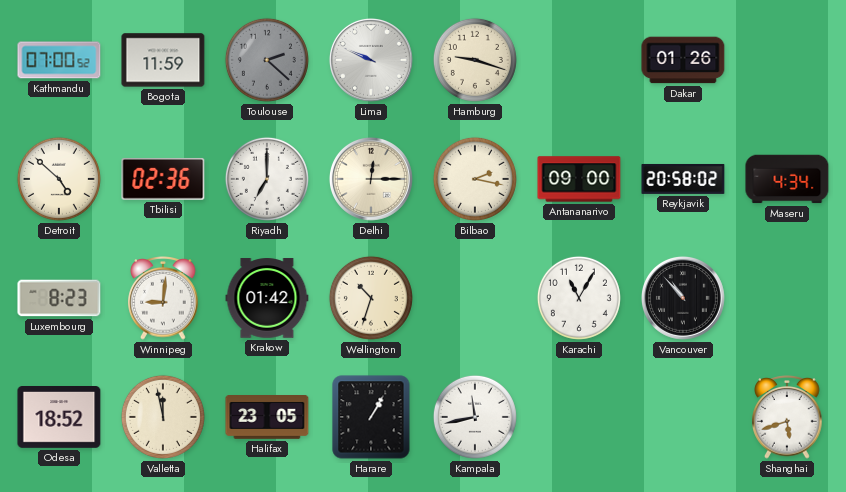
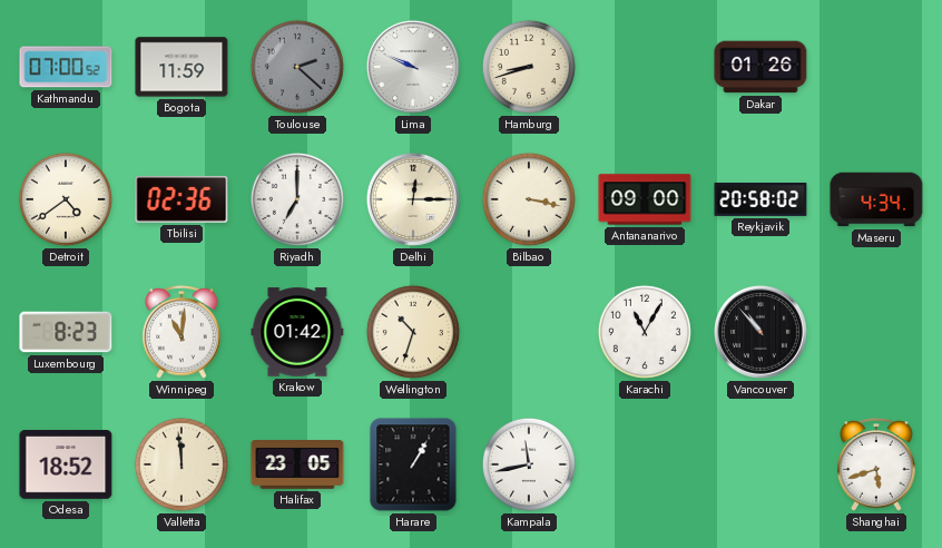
Hamburg: 9:18 -> 8:42
Detroit: 4:52 -> 4:39
Bilbao: 2:17 -> 3:17
Winnipeg: 9:01 -> 11:01
Valletta: 11:58 -> 11:59
